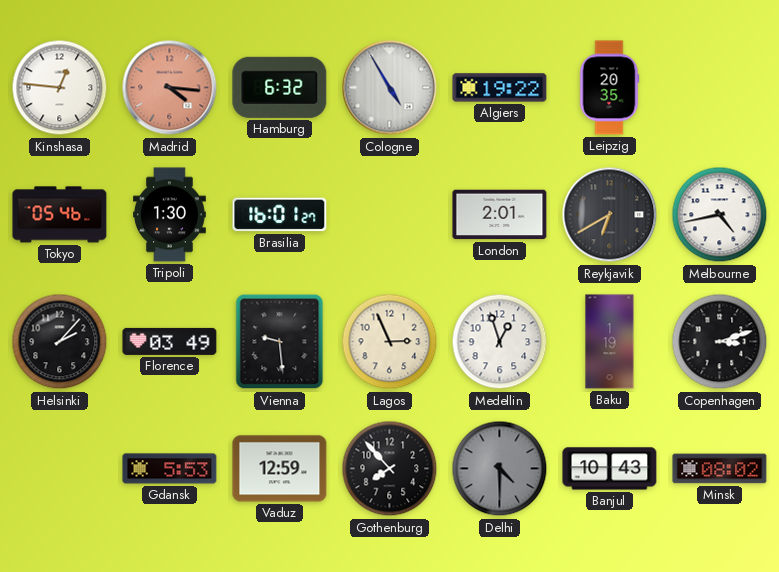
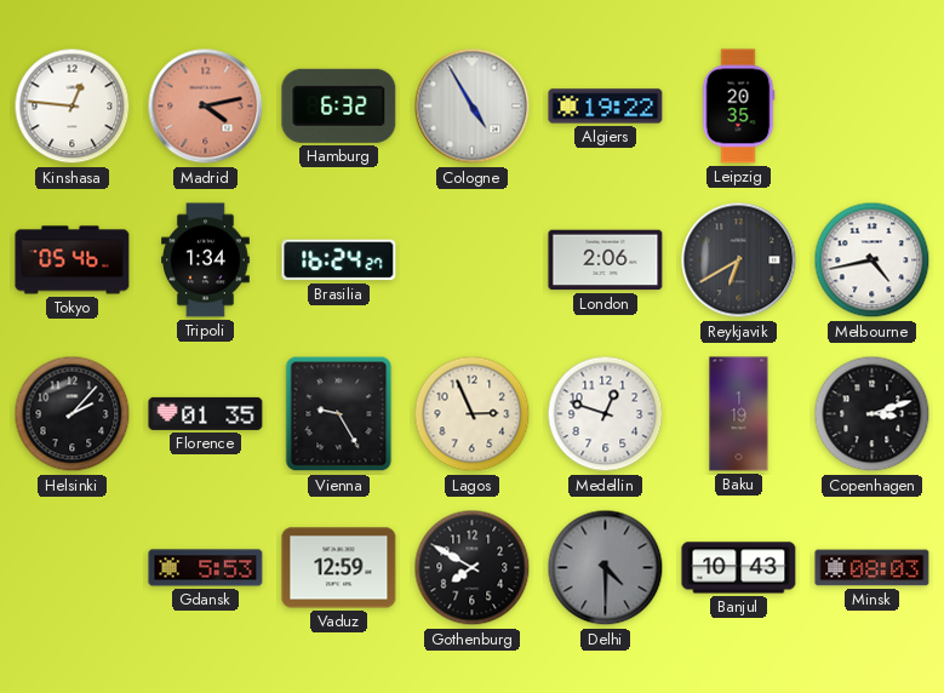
Madrid: 4:16 -> 4:13
Tripoli: 1:30 -> 1:34
Brasilia: 16:01 -> 16:24
London: 2:01 -> 2:06
Florence: 03:49 -> 01:35
Vienna: 9:29 -> 9:25
Medellin: 12:57 -> 12:48
Gothenburg: 7:53 -> 7:50
Minsk: 08:02 -> 08:03
